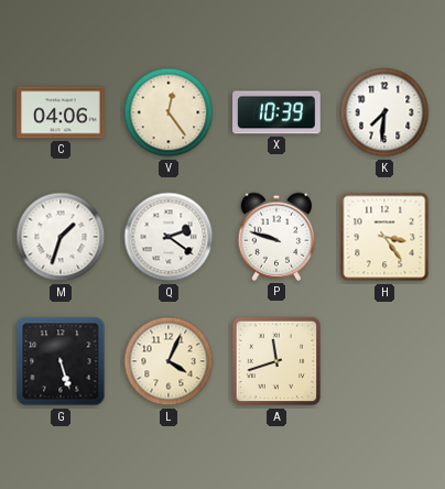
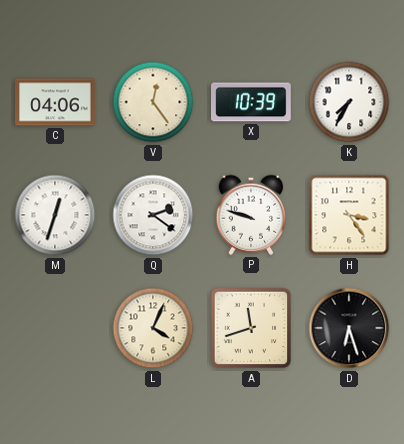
K: 7:31 -> 7:35
M: 1:33 -> 12:33
G: 5:27 -> none
D: none -> 6:27
